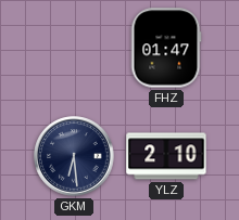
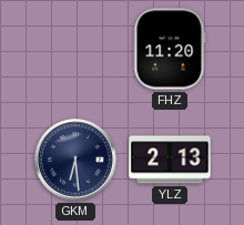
FHZ: 01:47 -> 11:20
YLZ: 2:10 -> 2:13
